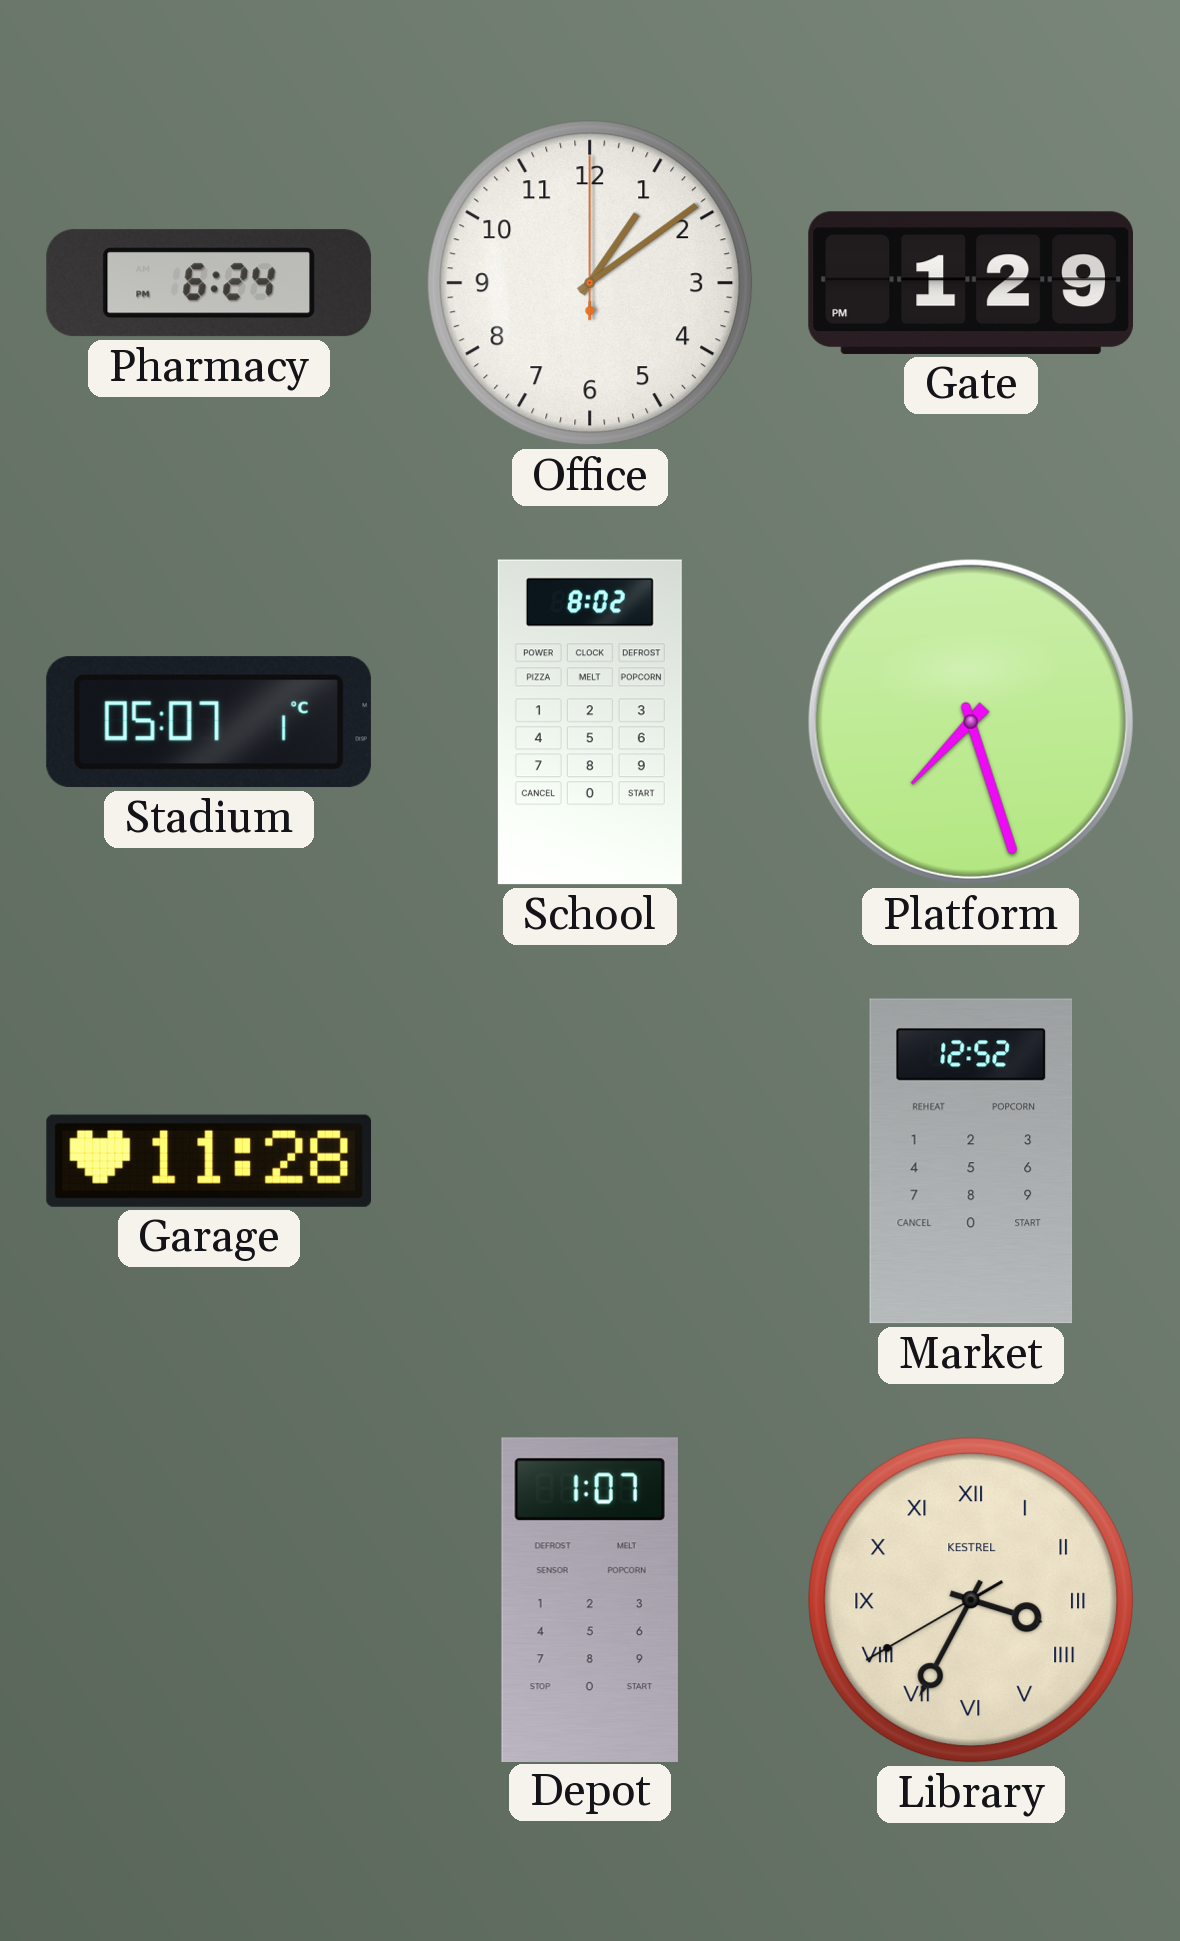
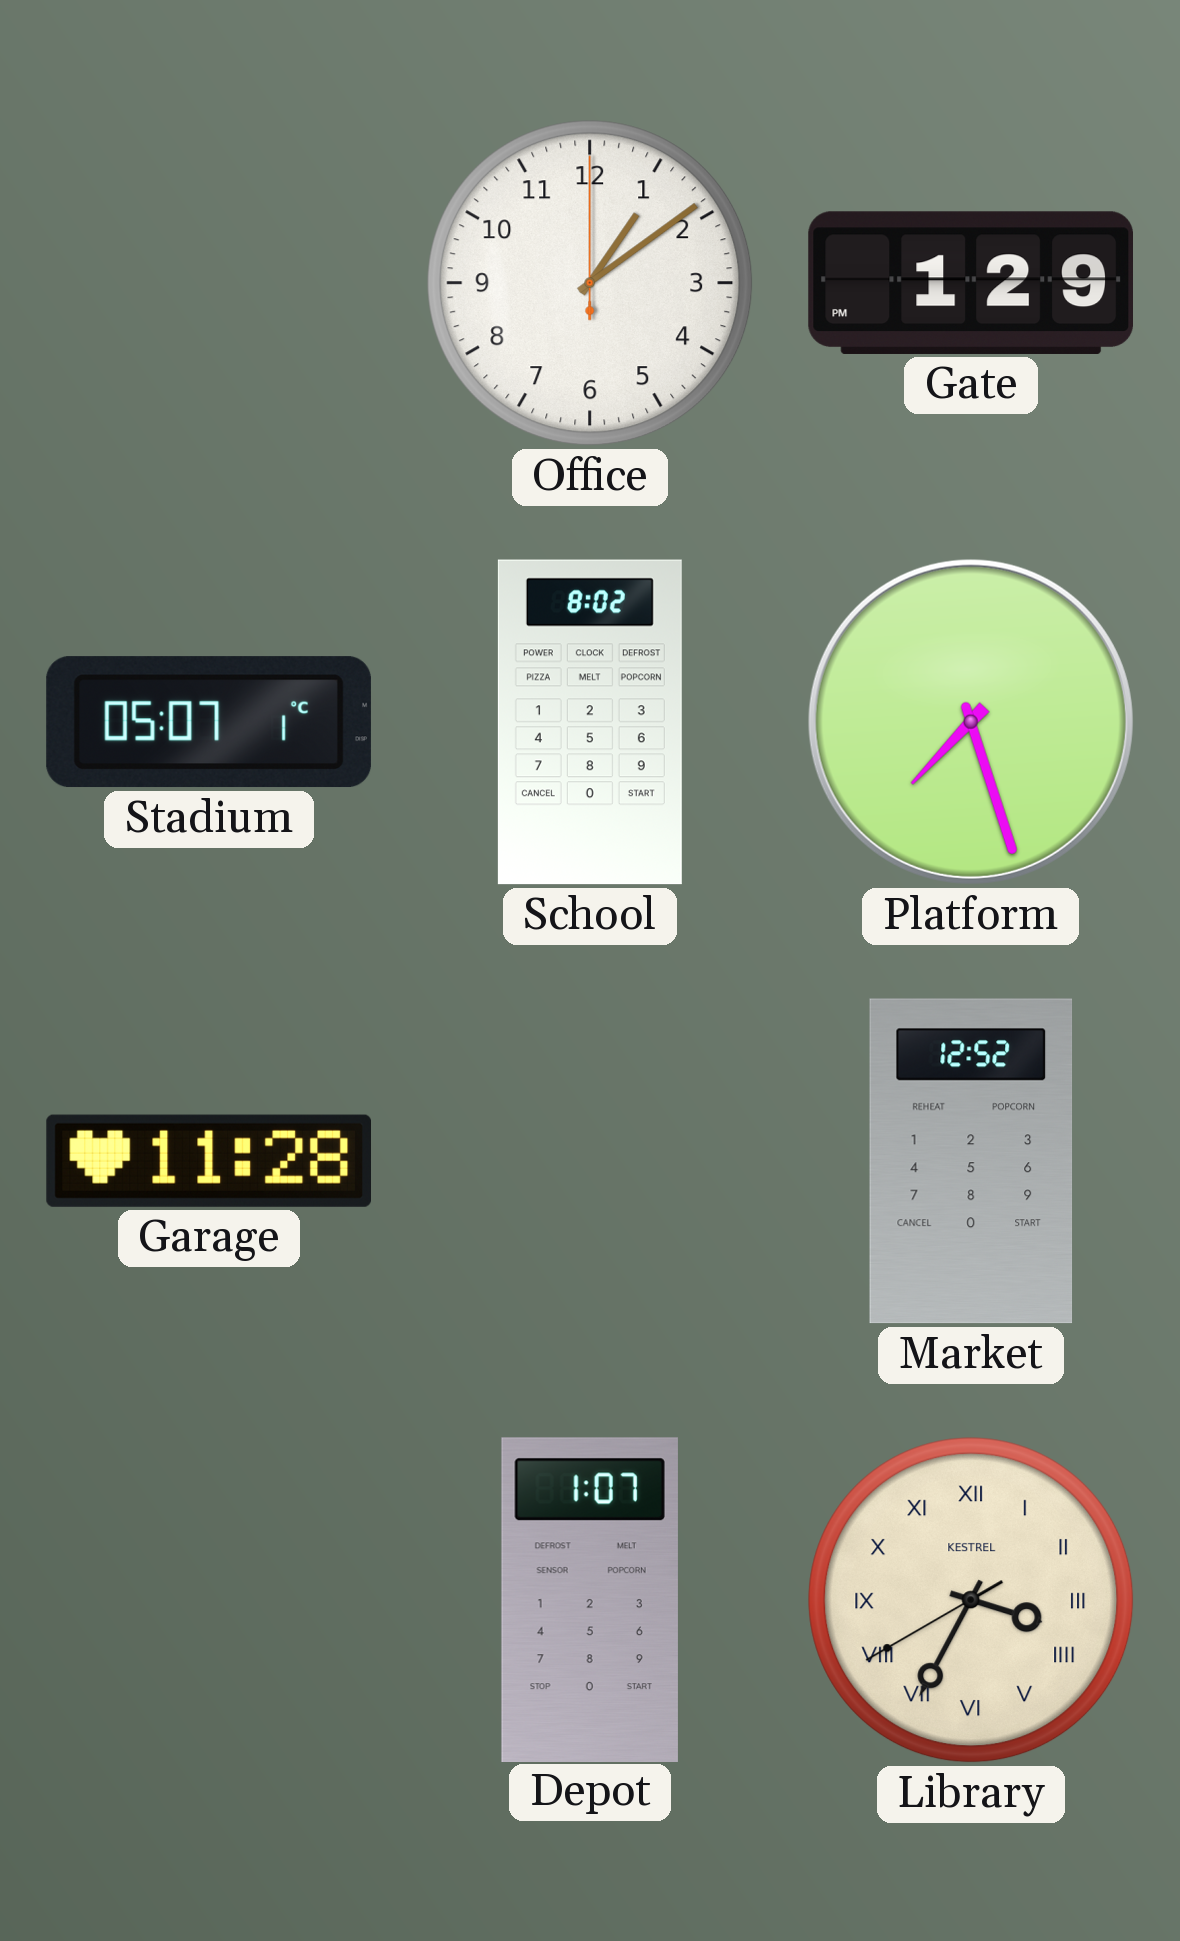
Pharmacy: 6:24 -> none
